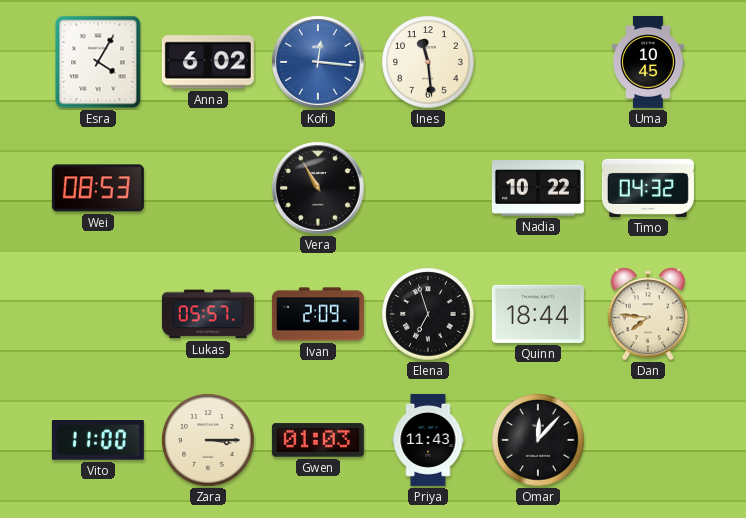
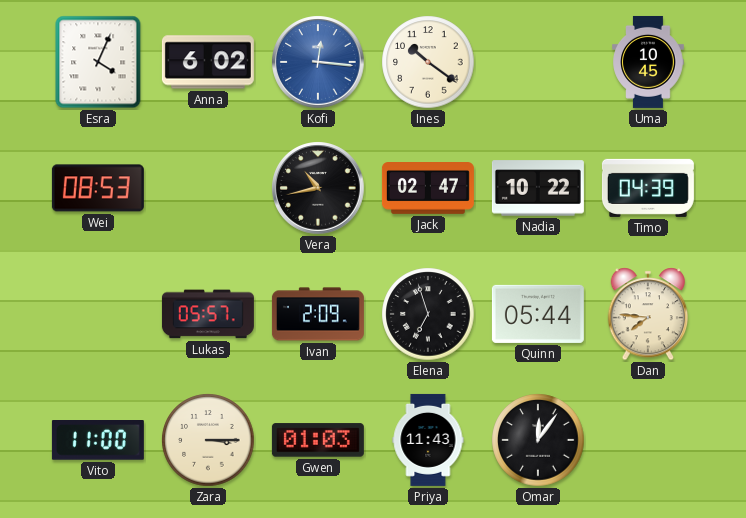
Esra: 4:05 -> 4:04
Ines: 11:29 -> 10:21
Vera: 10:55 -> 10:43
Jack: none -> 02:47
Timo: 04:32 -> 04:39
Quinn: 18:44 -> 05:44
Omar: 12:07 -> 12:06
